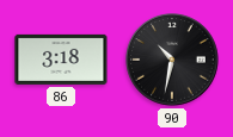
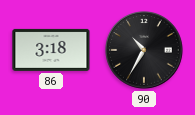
90: 10:32 -> 10:35
